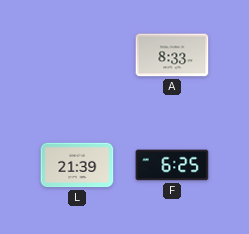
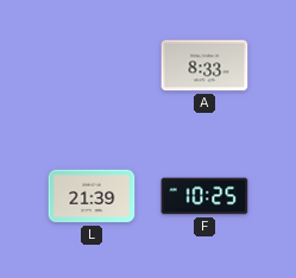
F: 6:25 -> 10:25
